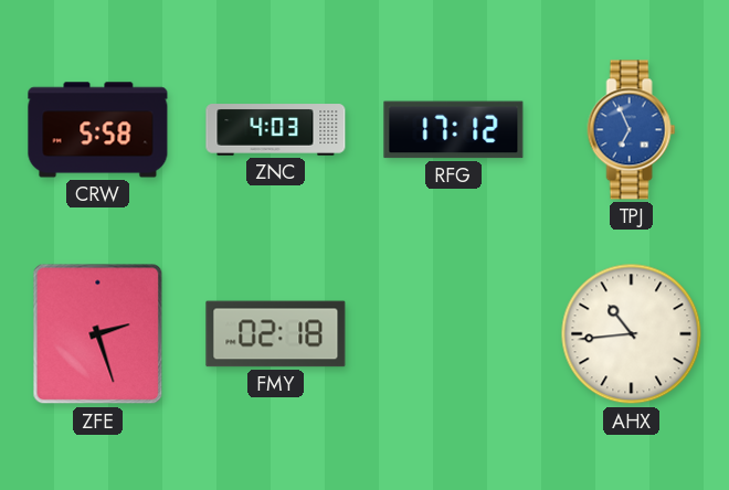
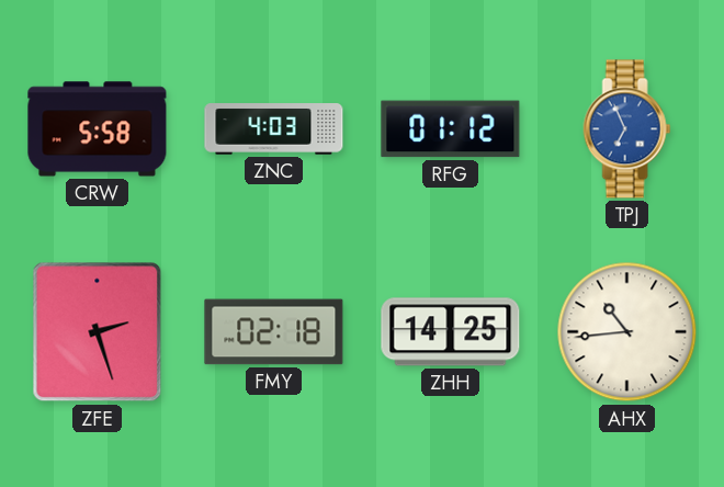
RFG: 17:12 -> 01:12
ZHH: none -> 14:25
